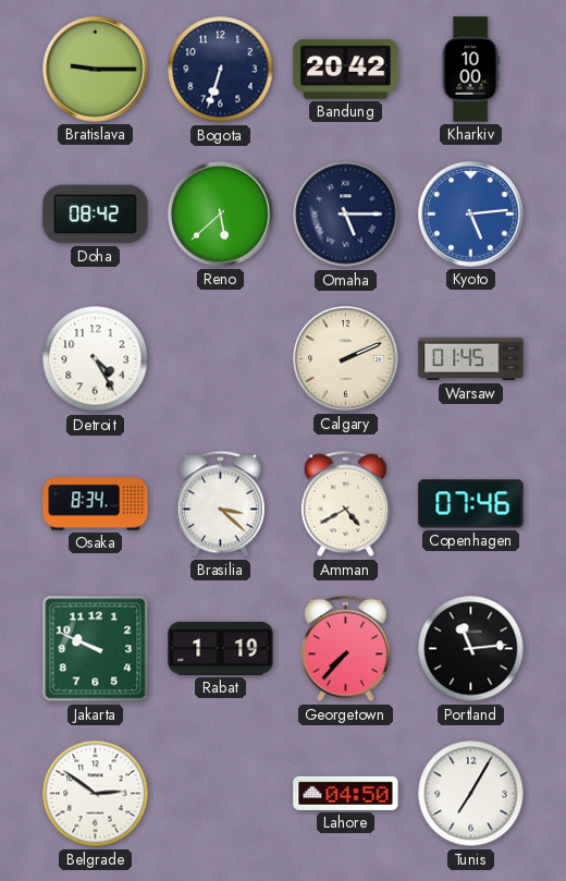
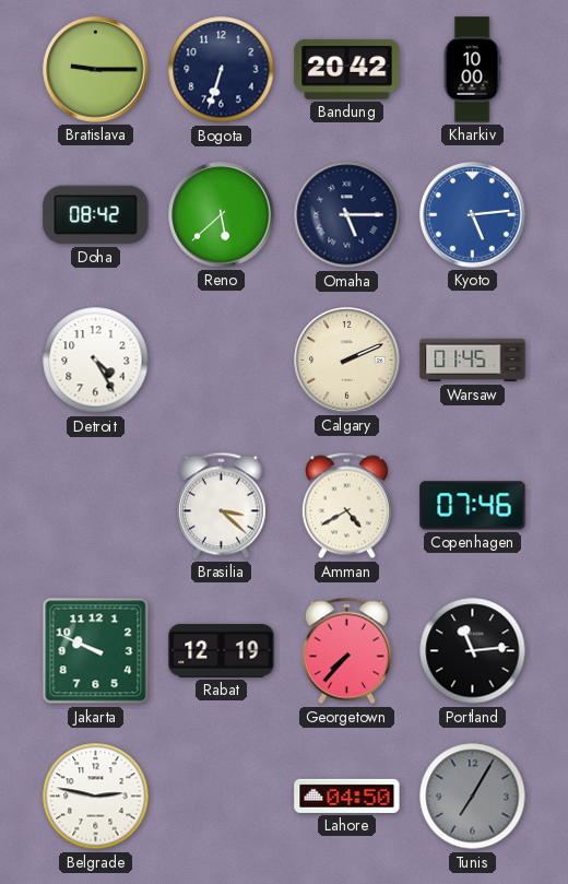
Osaka: 8:34 -> none
Rabat: 1:19 -> 12:19
Belgrade: 2:51 -> 2:47
Tunis dial: white -> grey
